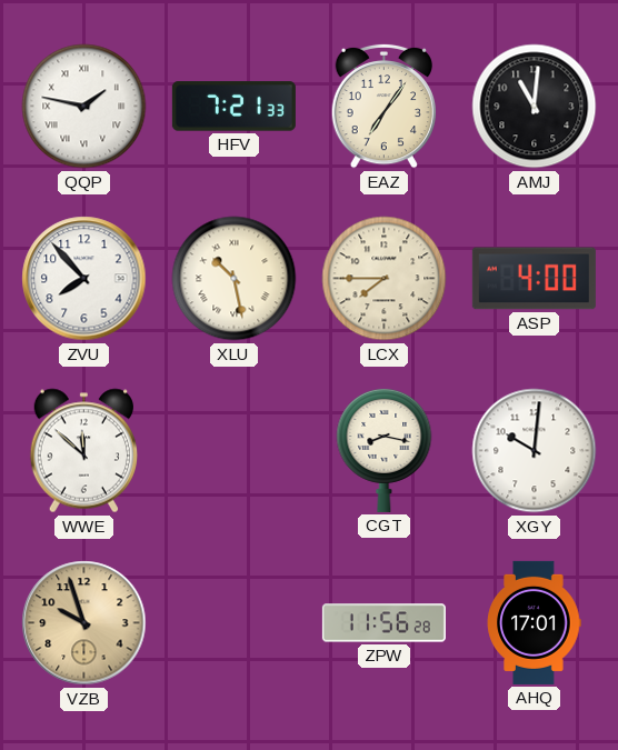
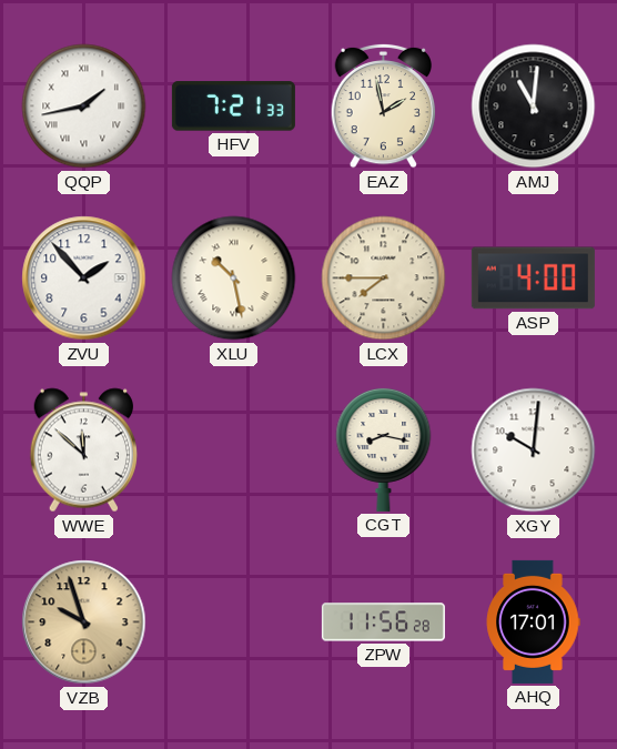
QQP: 1:47 -> 1:43
EAZ: 7:06 -> 1:58
ZVU: 7:53 -> 1:53
